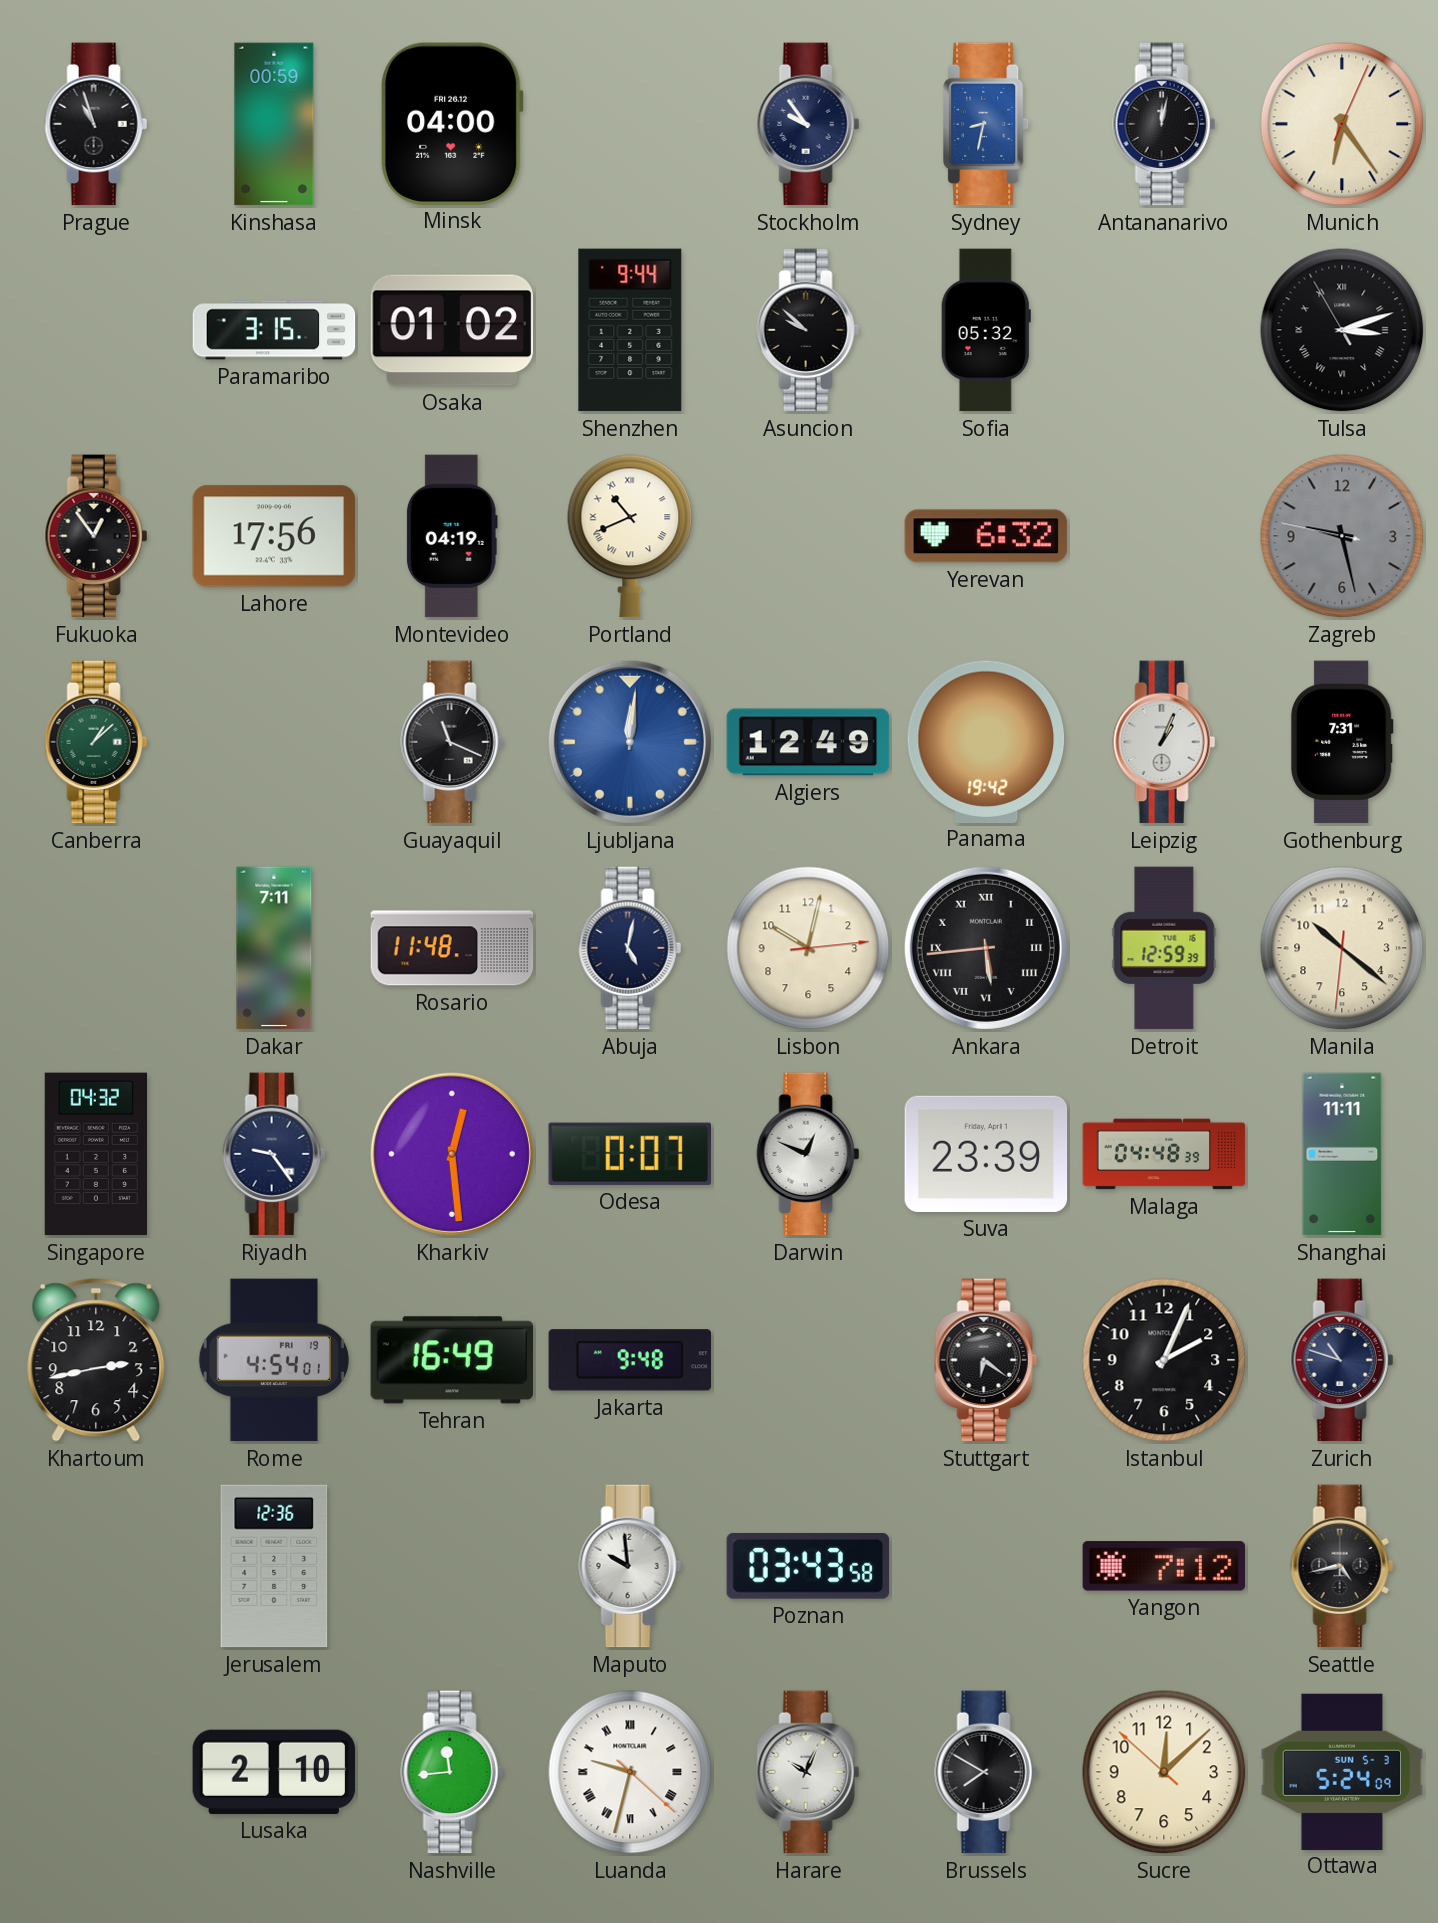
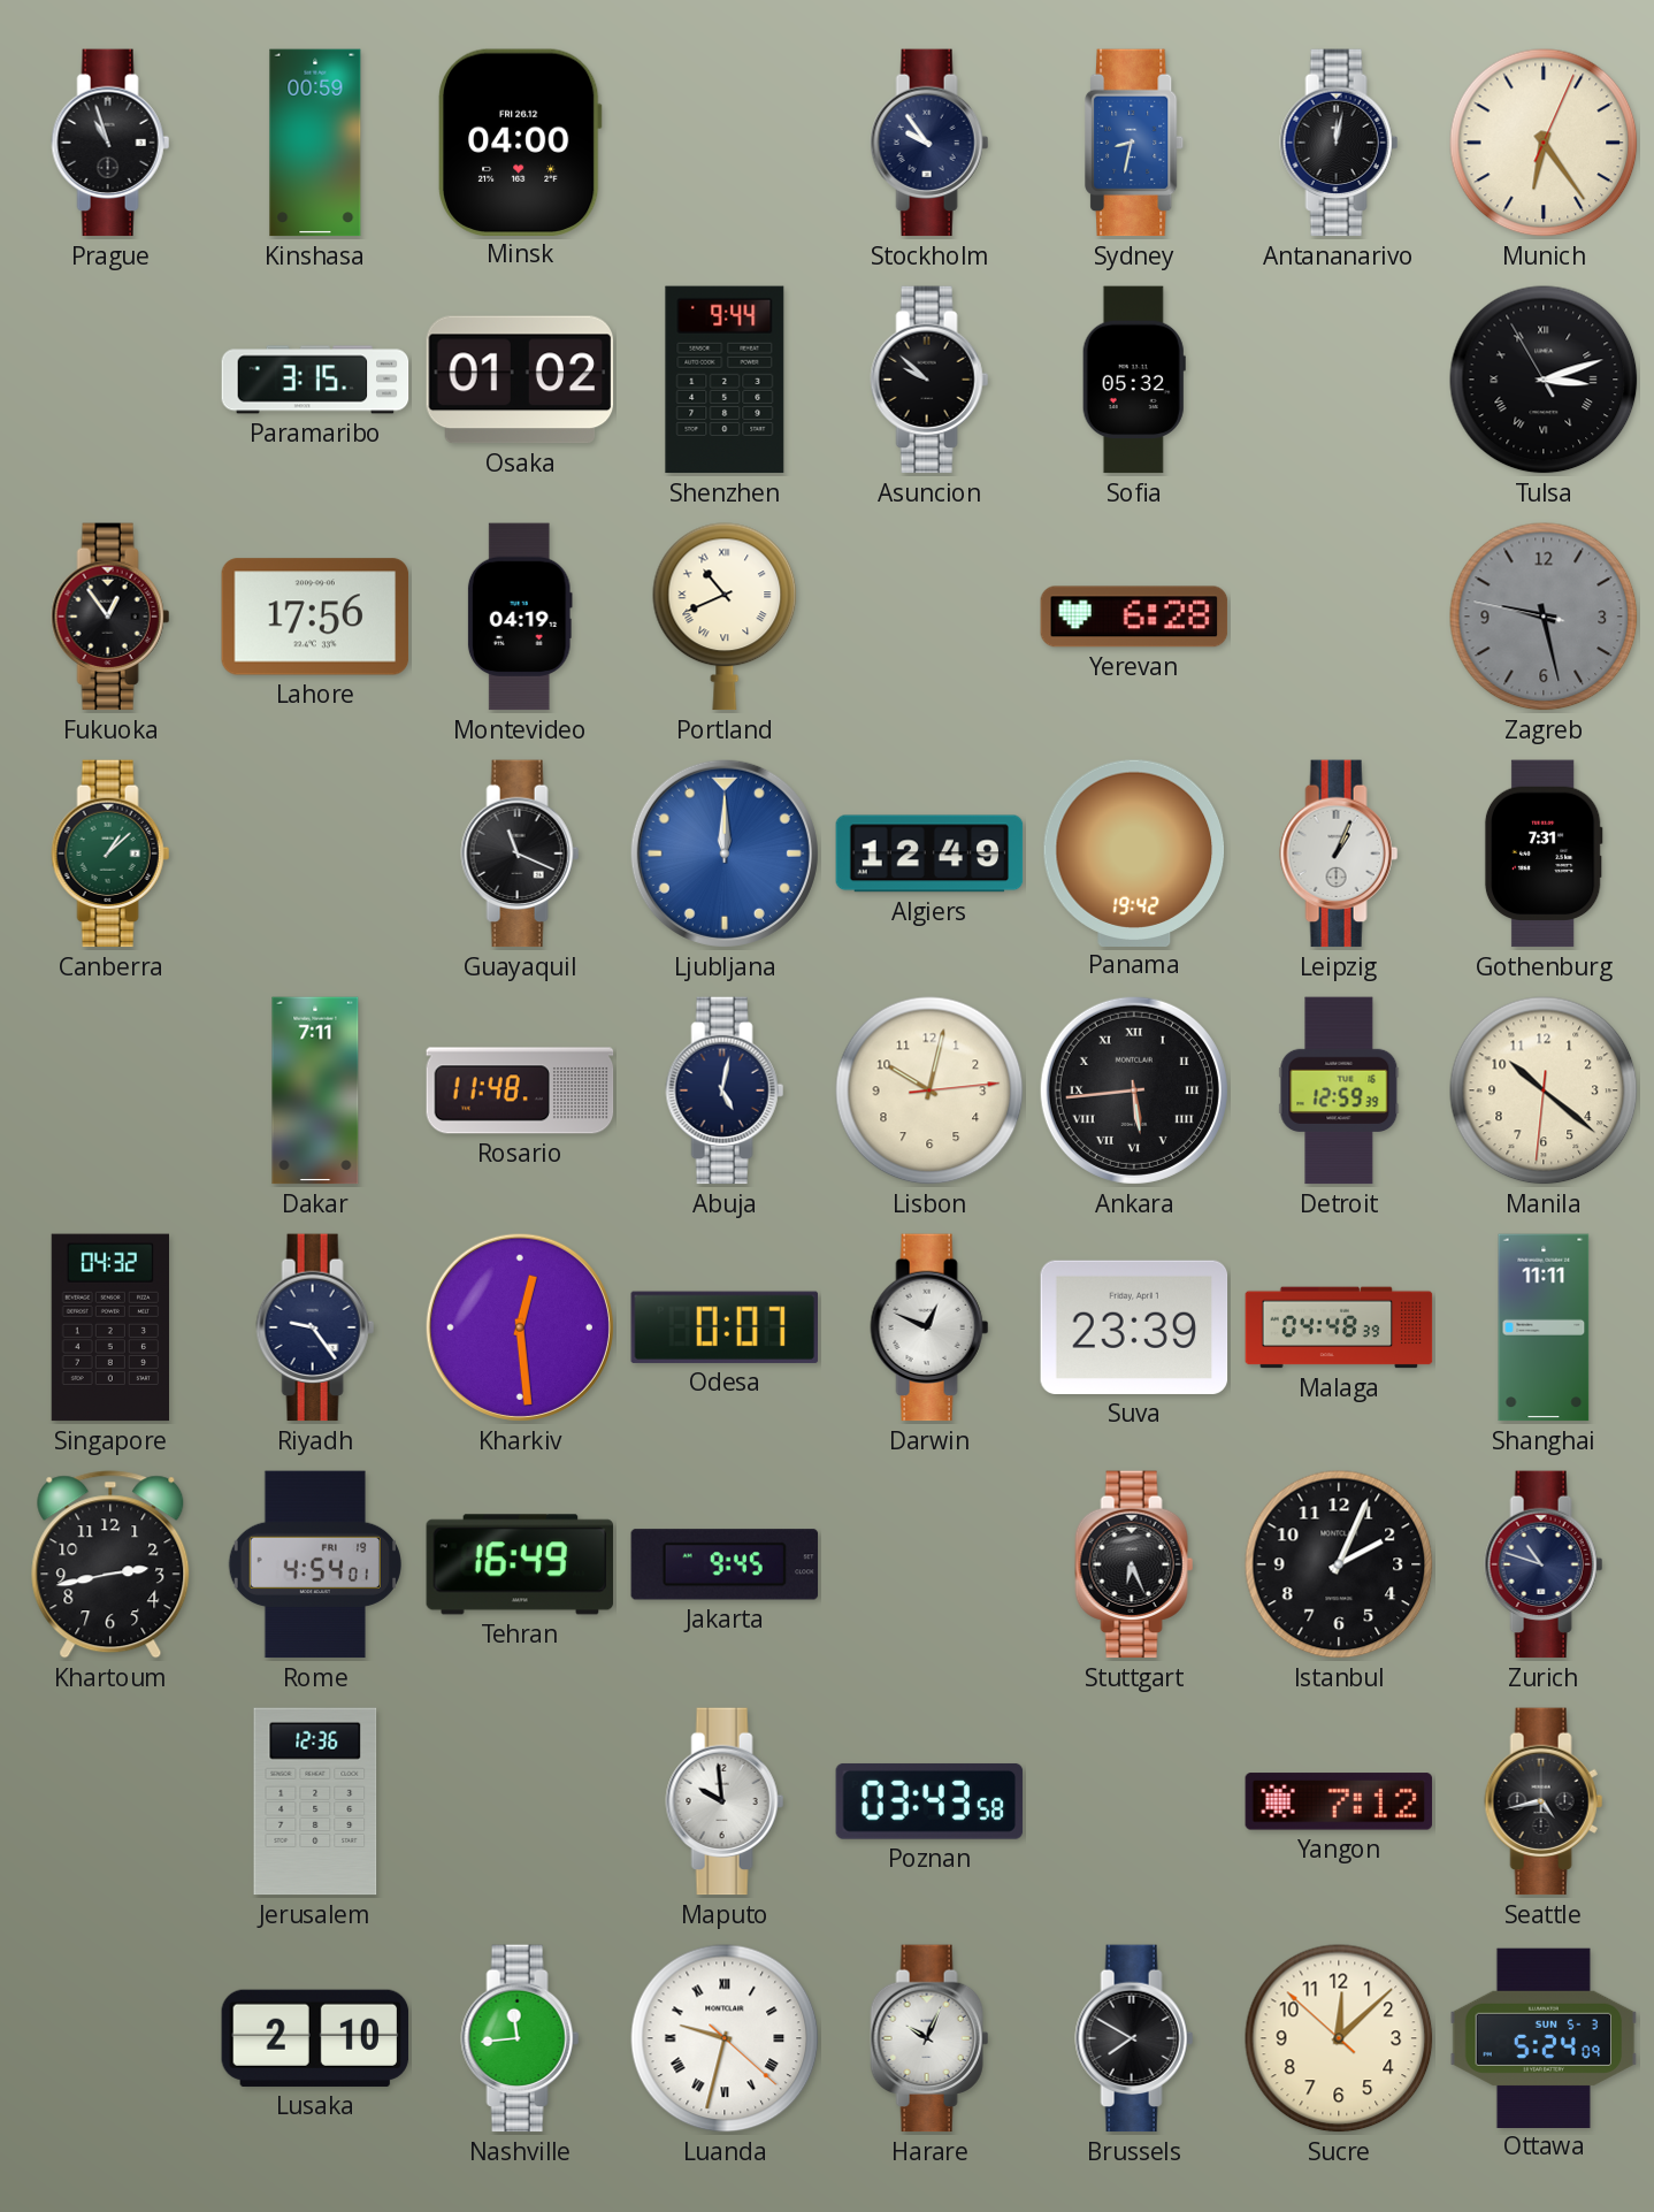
Yerevan: 6:32 -> 6:28
Ljubljana: 12:01 -> 12:00
Jakarta: 9:48 -> 9:45
Stuttgart: 6:21 -> 6:26
